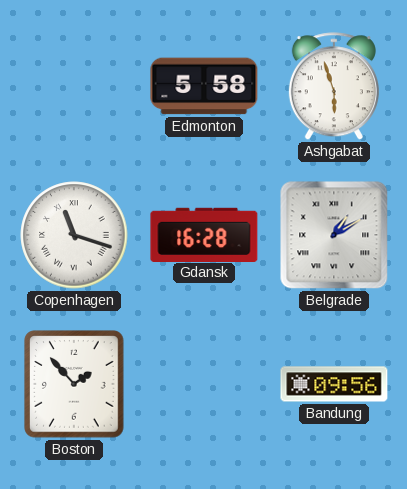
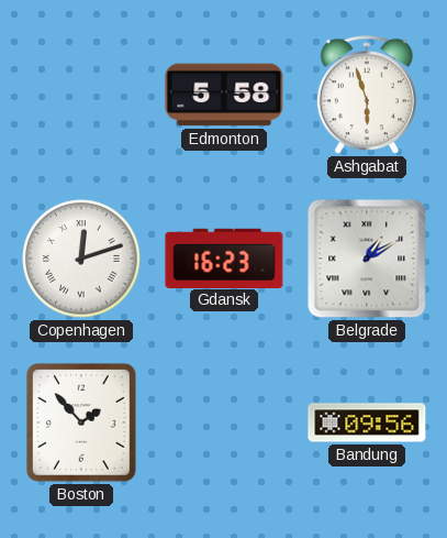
Copenhagen: 11:18 -> 12:12
Gdansk: 16:28 -> 16:23
